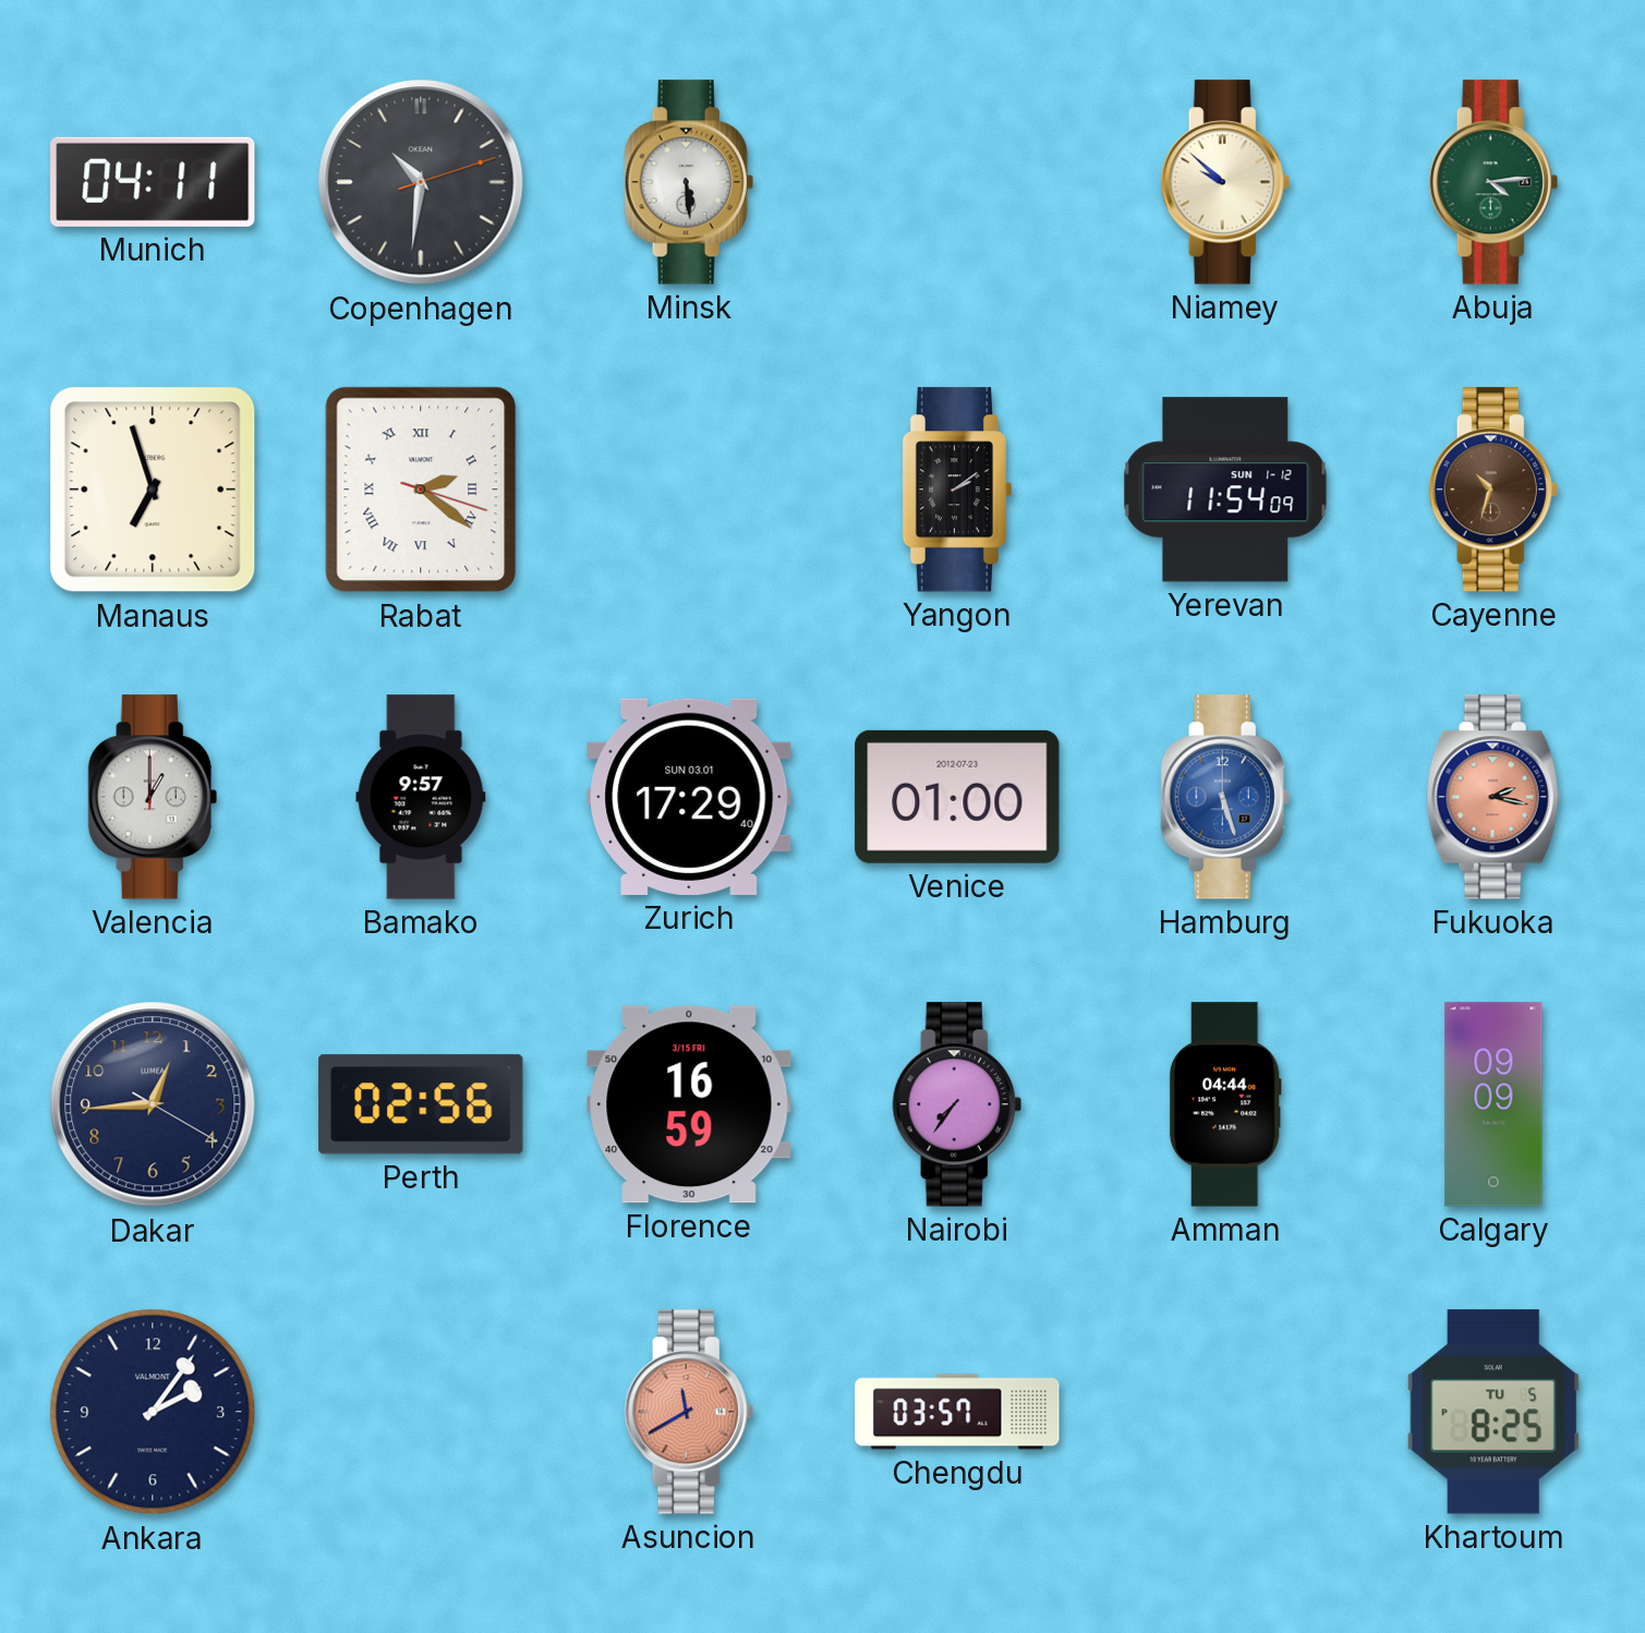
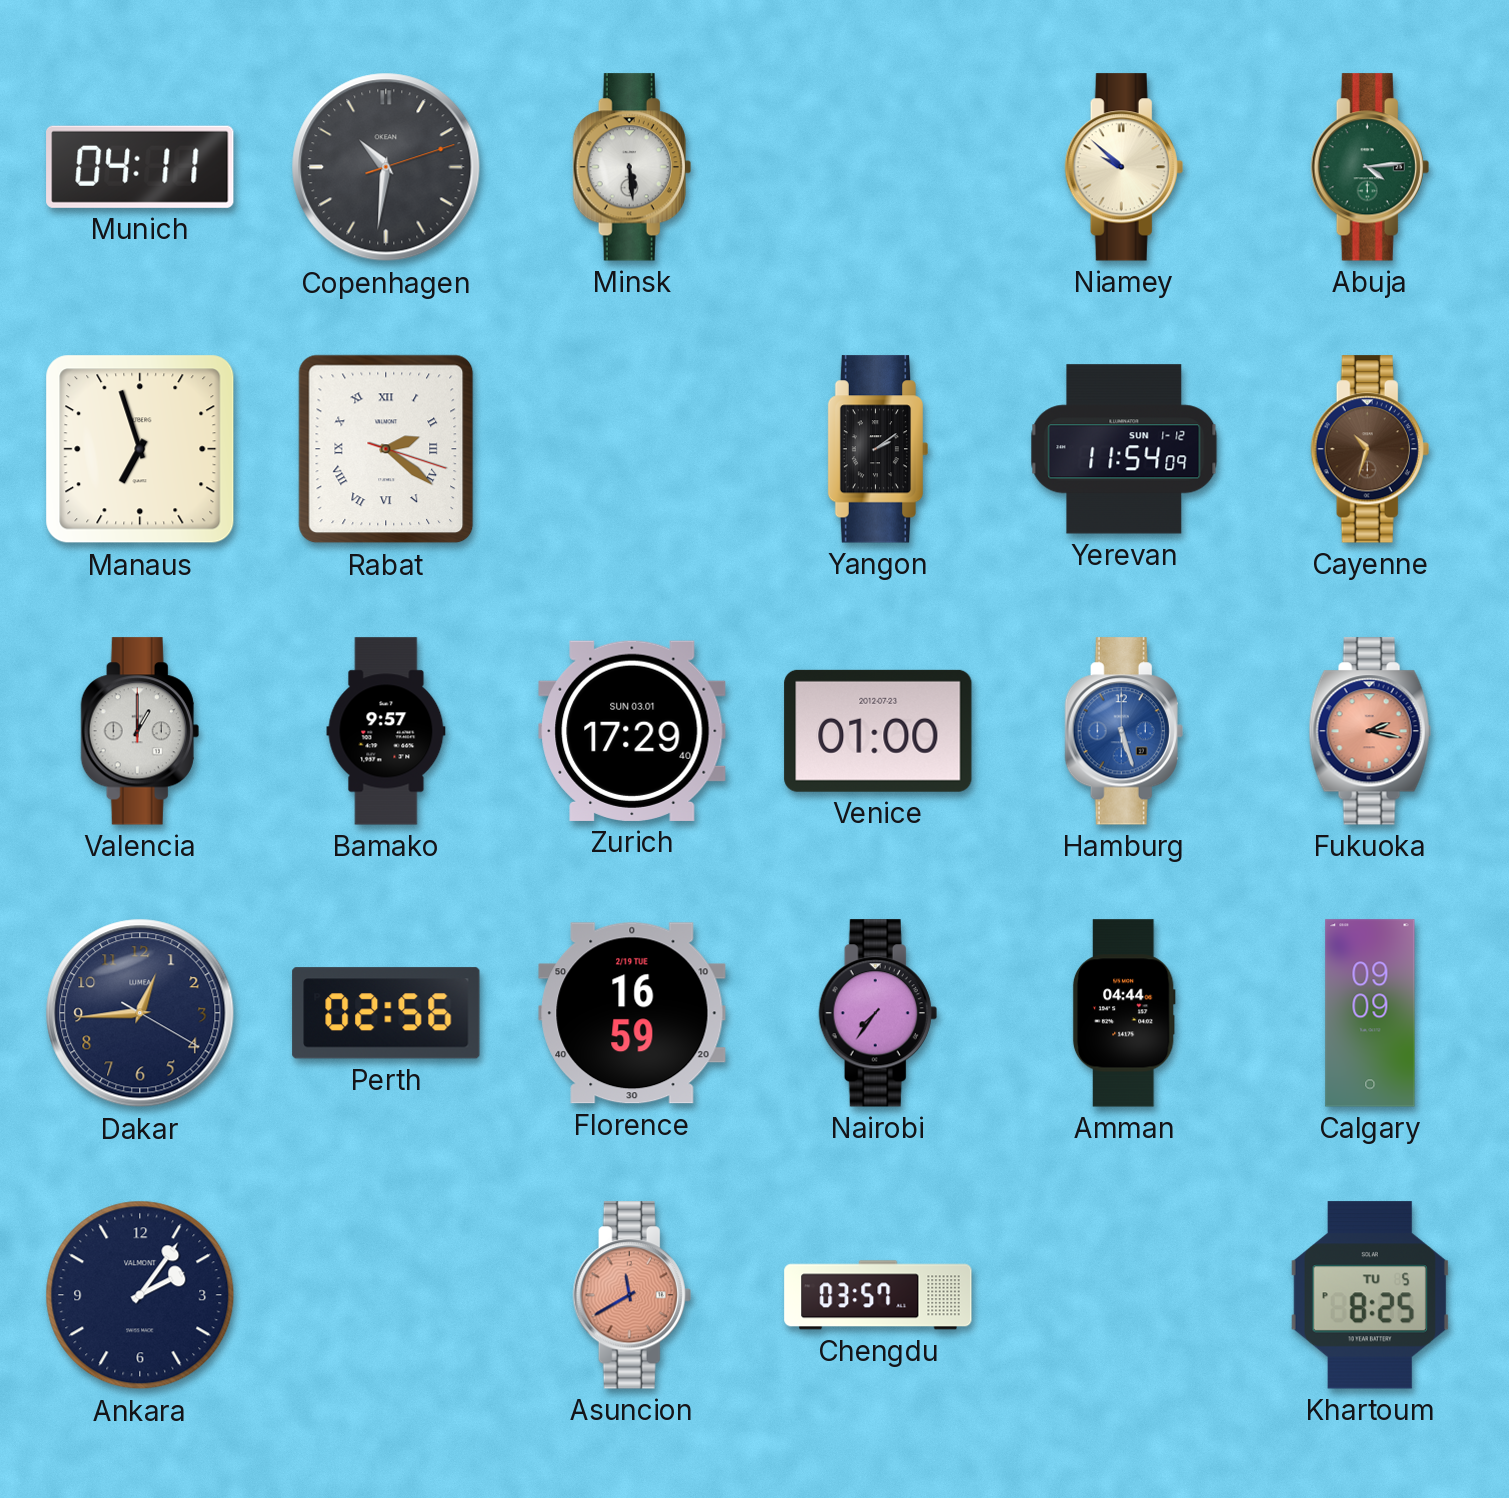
Florence date: 3/15 FRI -> 2/19 TUE
